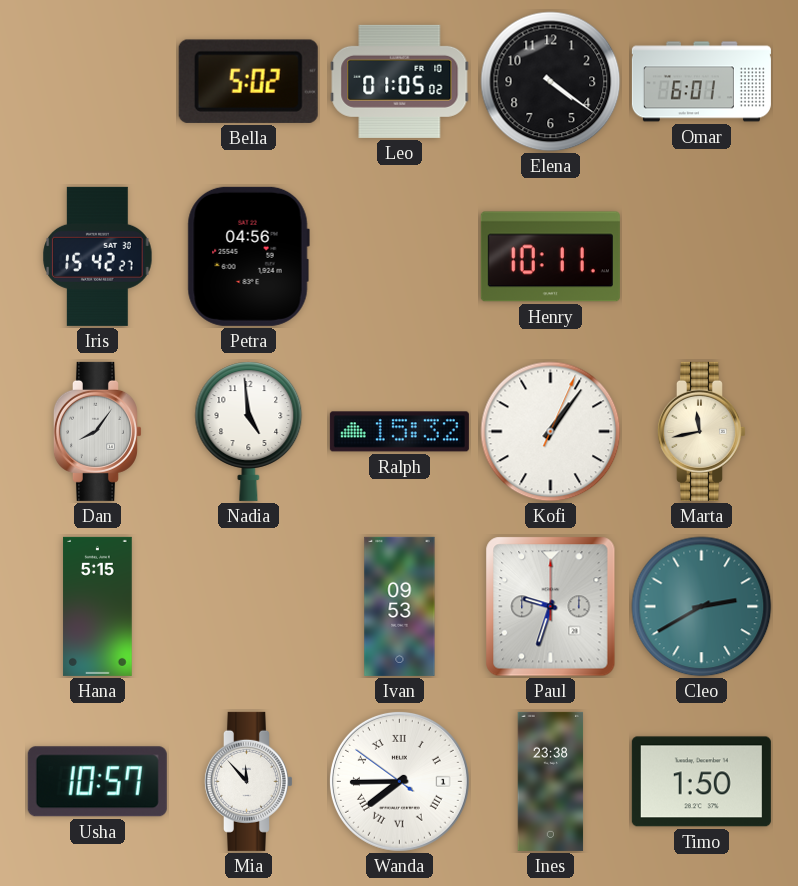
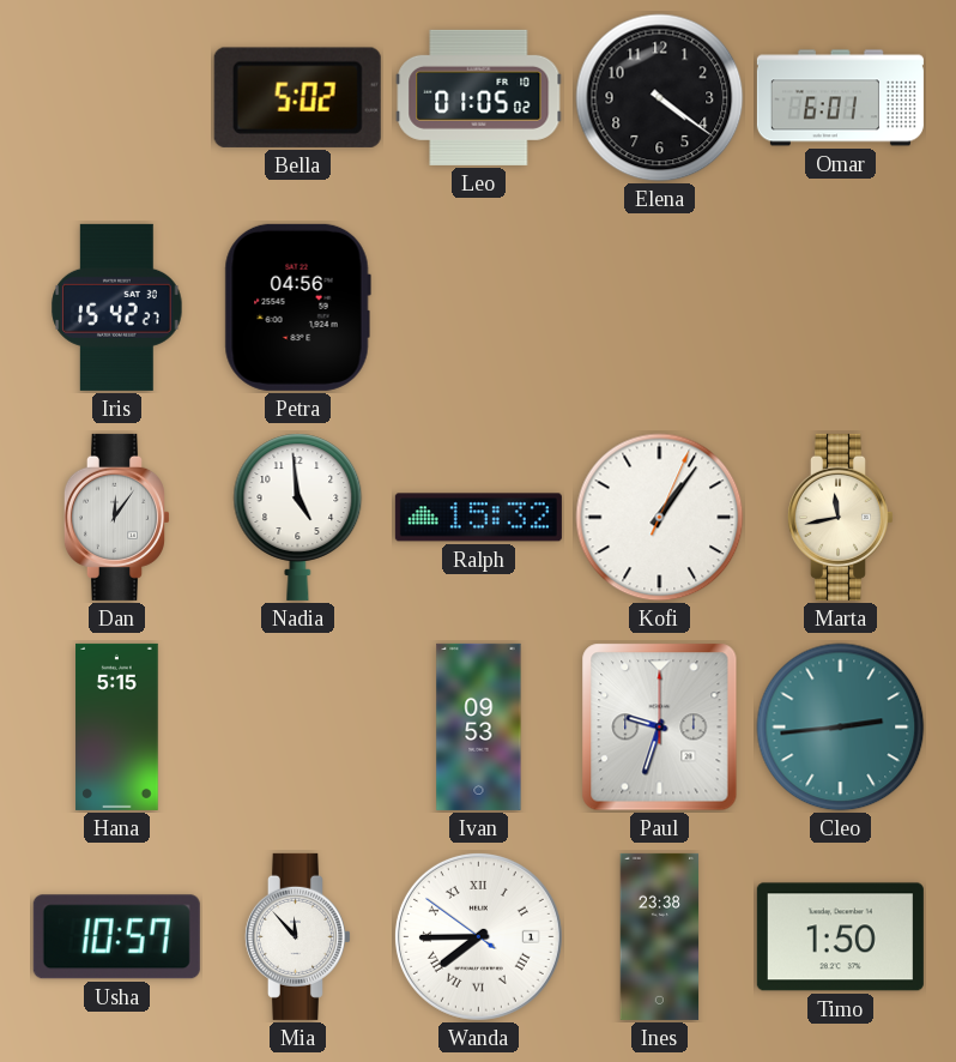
Henry: 10:11 -> none
Dan: 8:06 -> 12:06
Cleo: 2:40 -> 2:44
